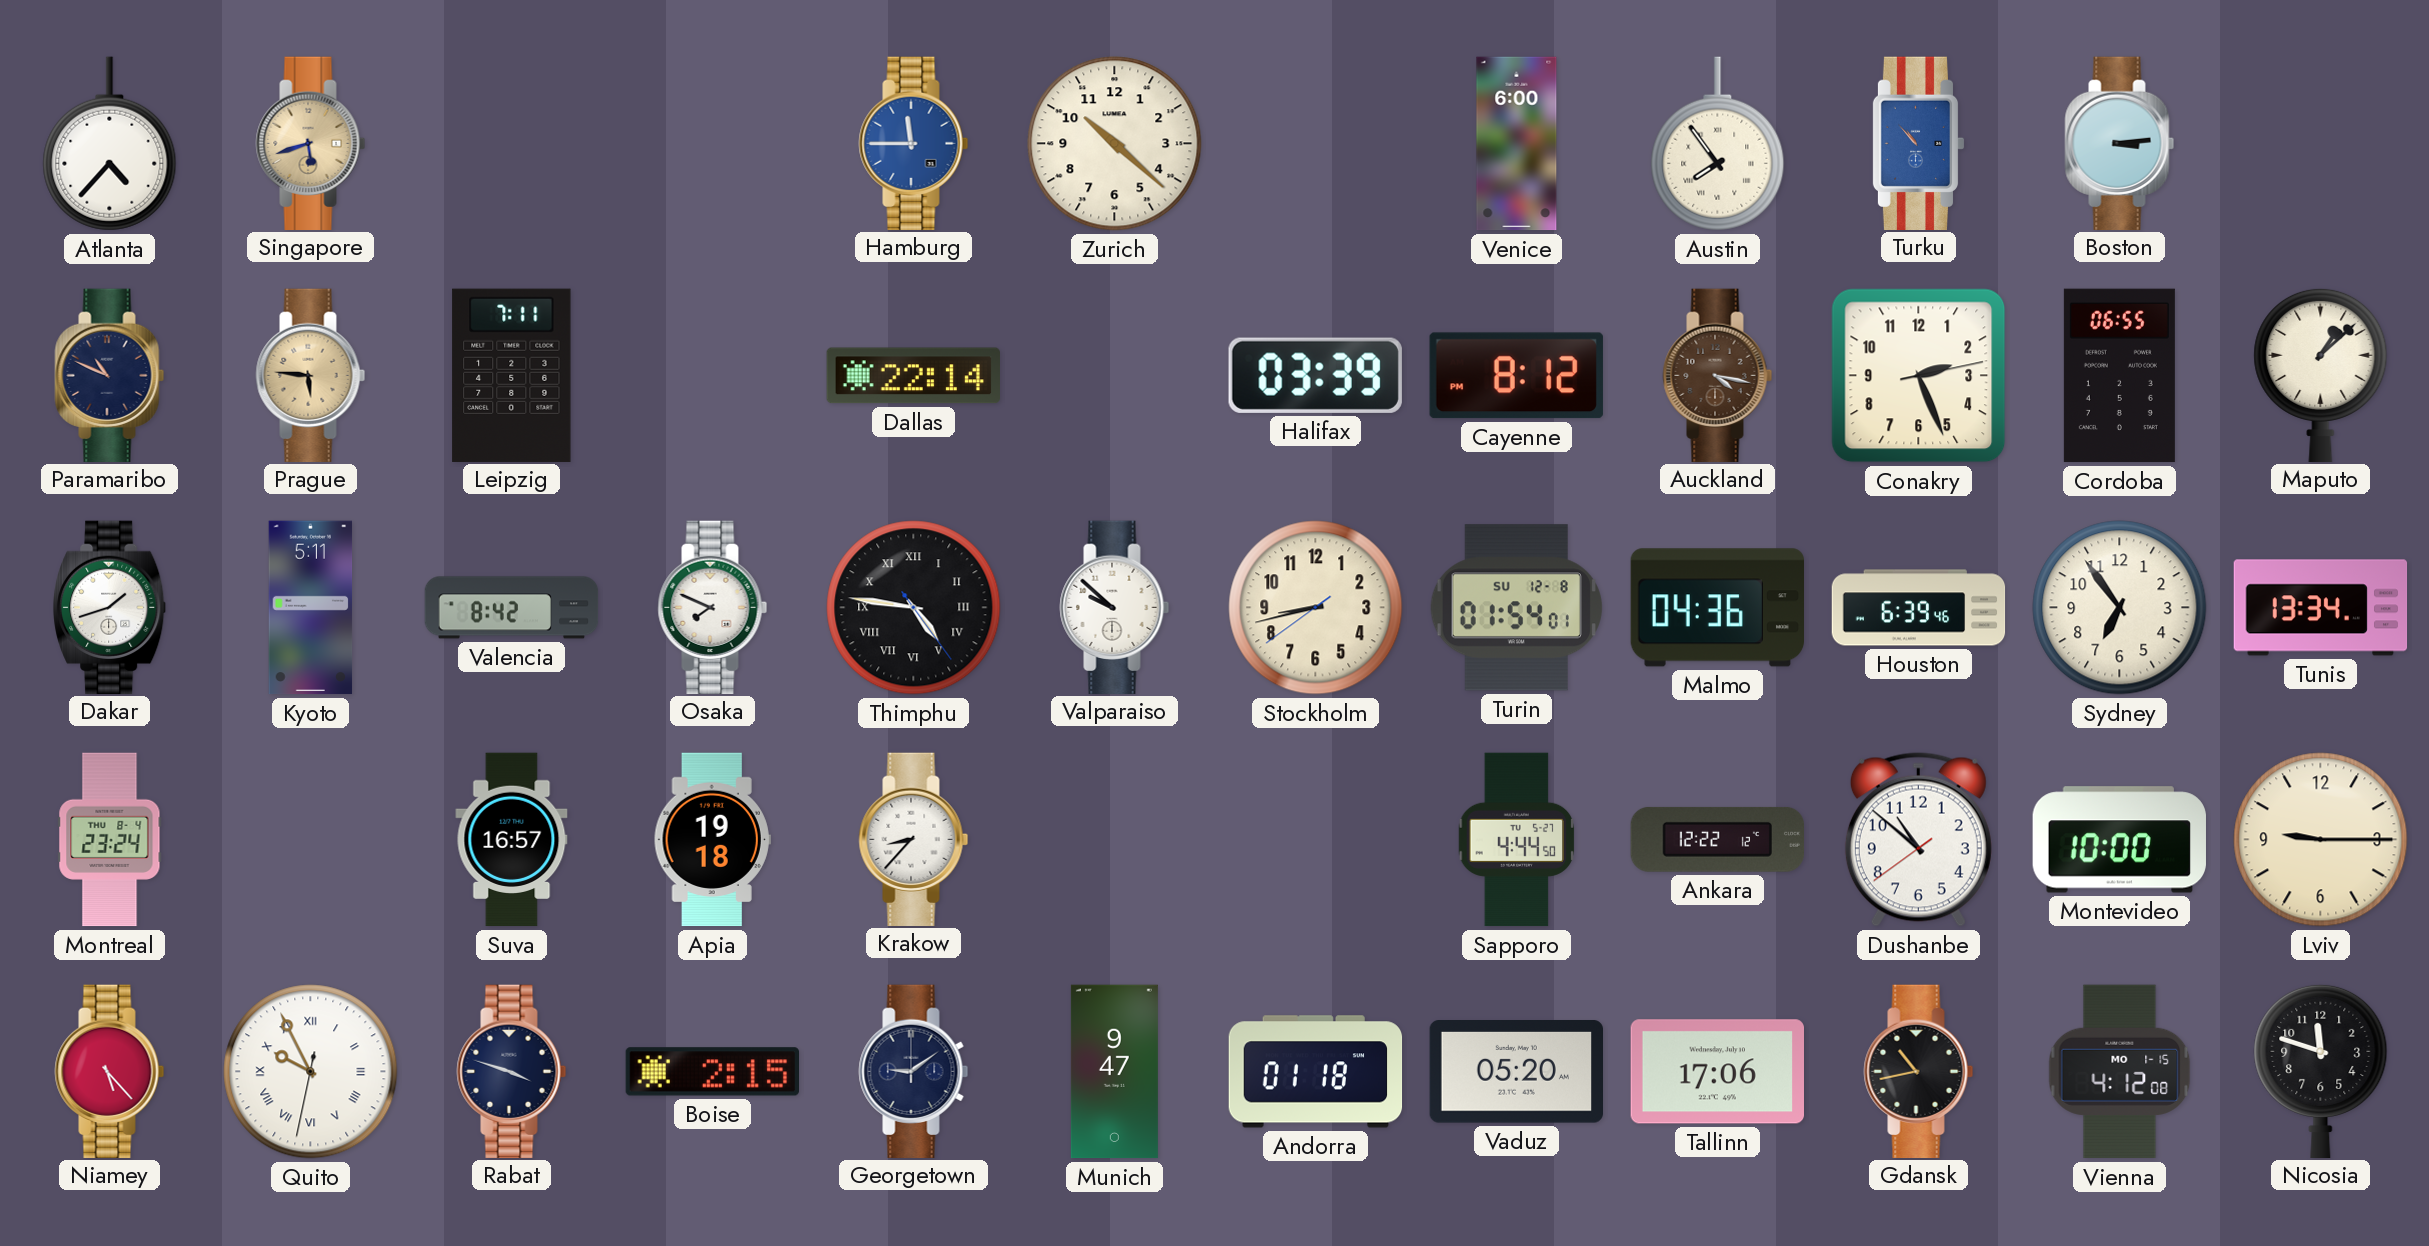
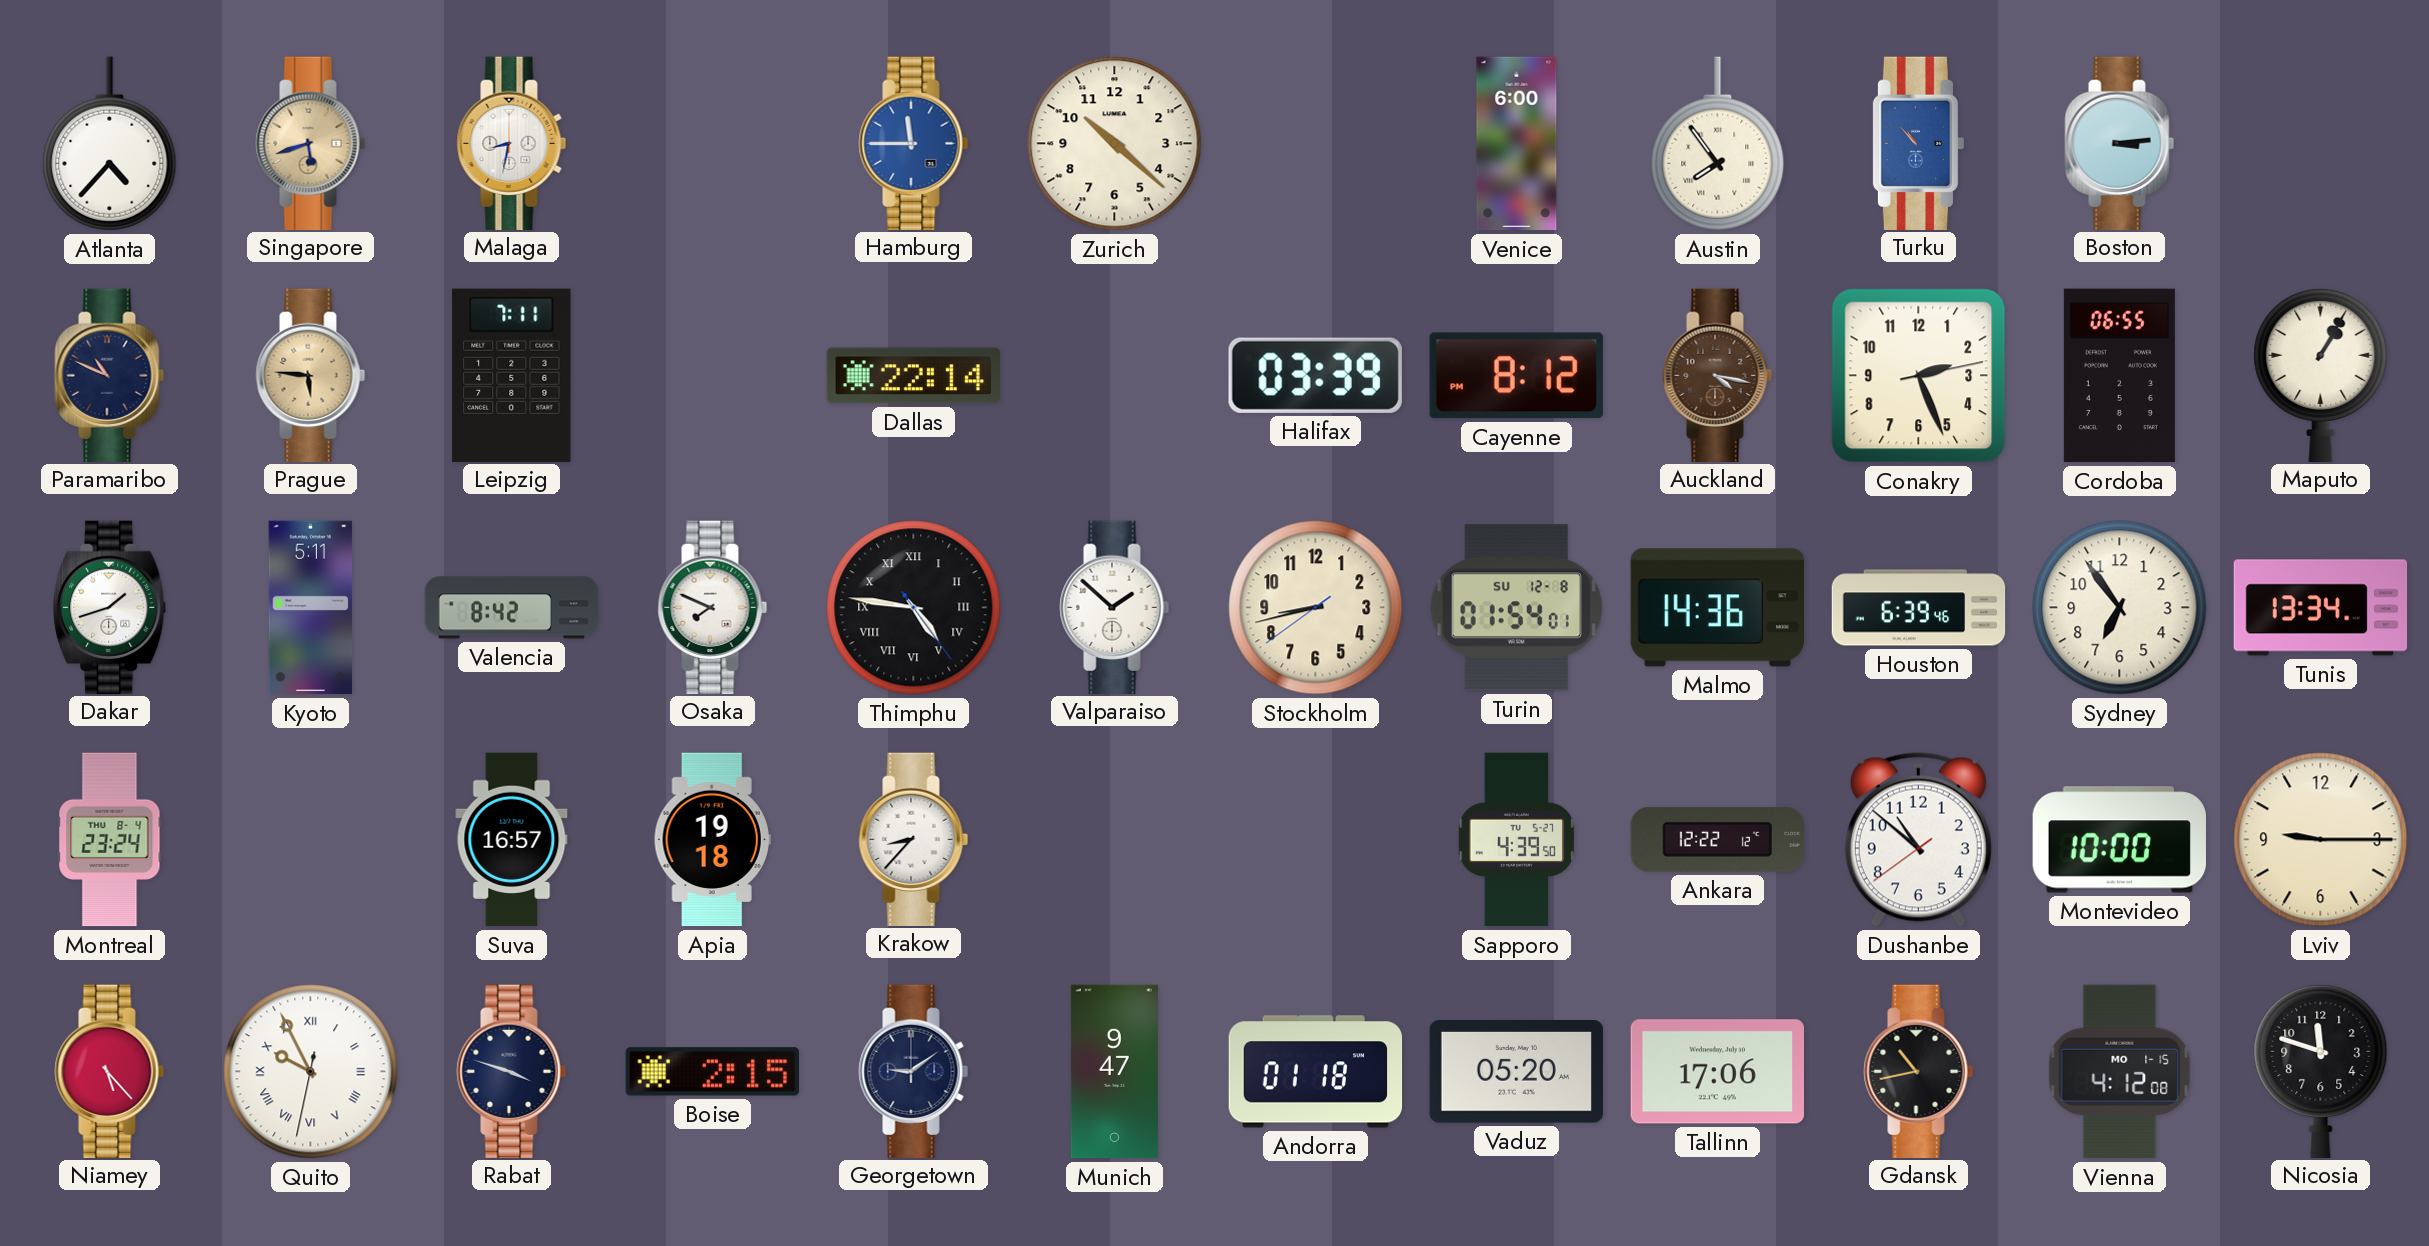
Malaga: none -> 8:32
Maputo: 1:08 -> 1:05
Valparaiso: 9:52 -> 1:52
Malmo: 04:36 -> 14:36
Sapporo: 4:44 -> 4:39
